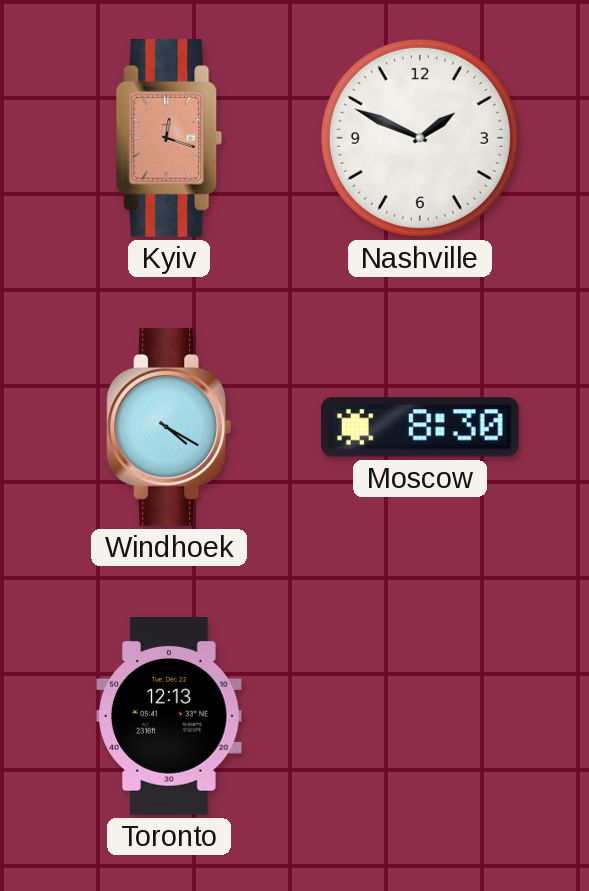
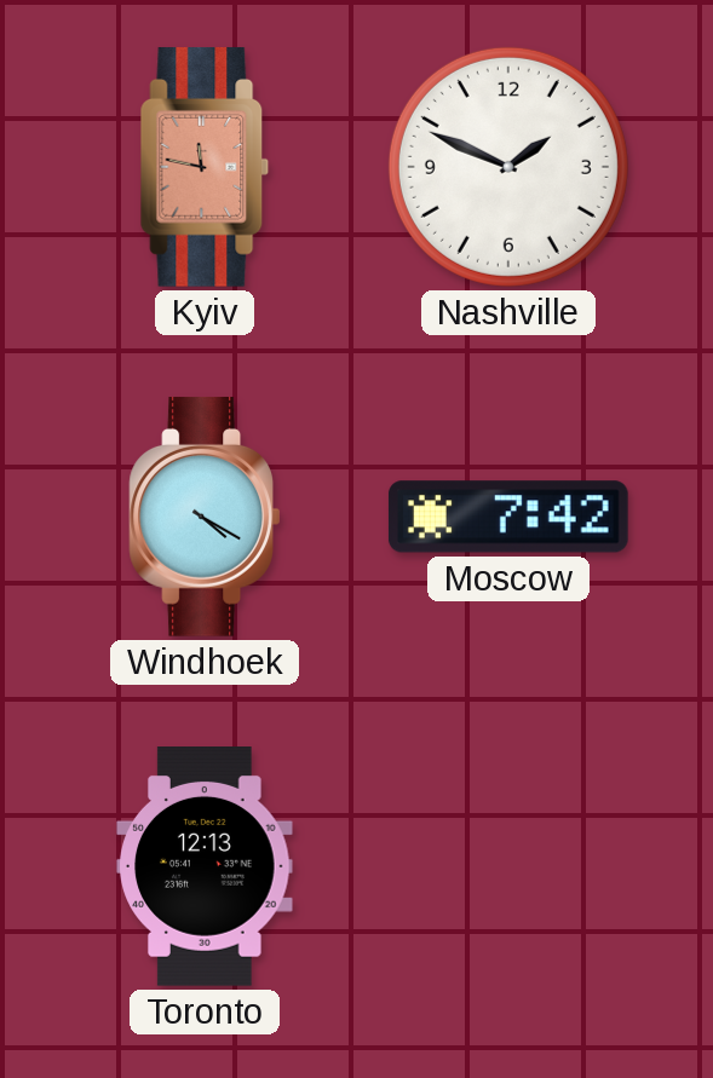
Kyiv: 12:18 -> 11:47
Moscow: 8:30 -> 7:42
